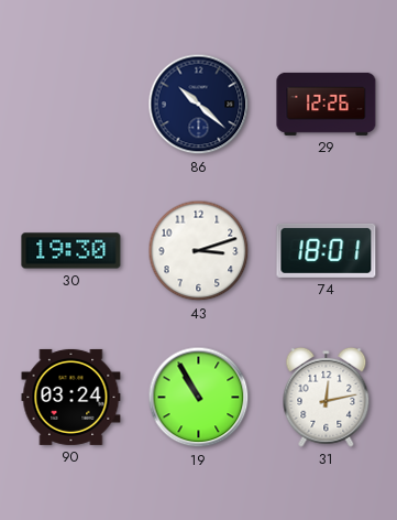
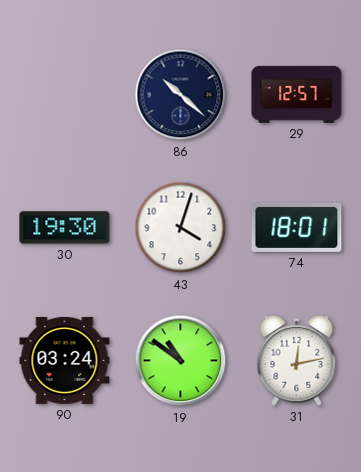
29: 12:26 -> 12:57
43: 3:12 -> 4:03
19: 10:55 -> 10:51
